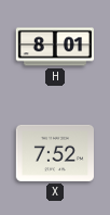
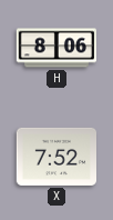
H: 8:01 -> 8:06
